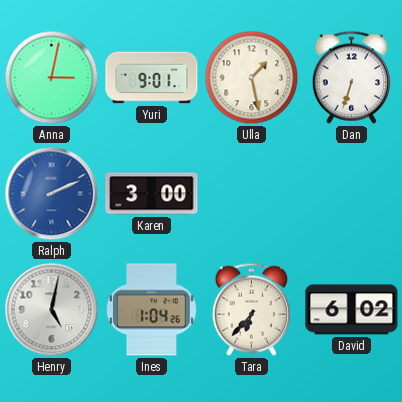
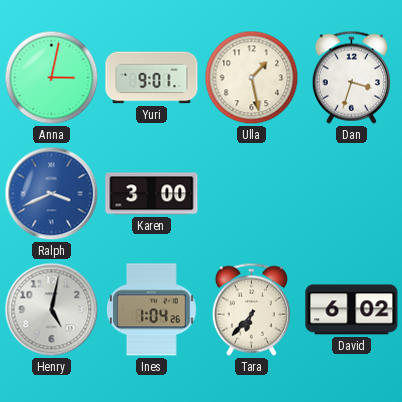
Dan: 6:33 -> 3:33
Ralph: 2:11 -> 3:41
